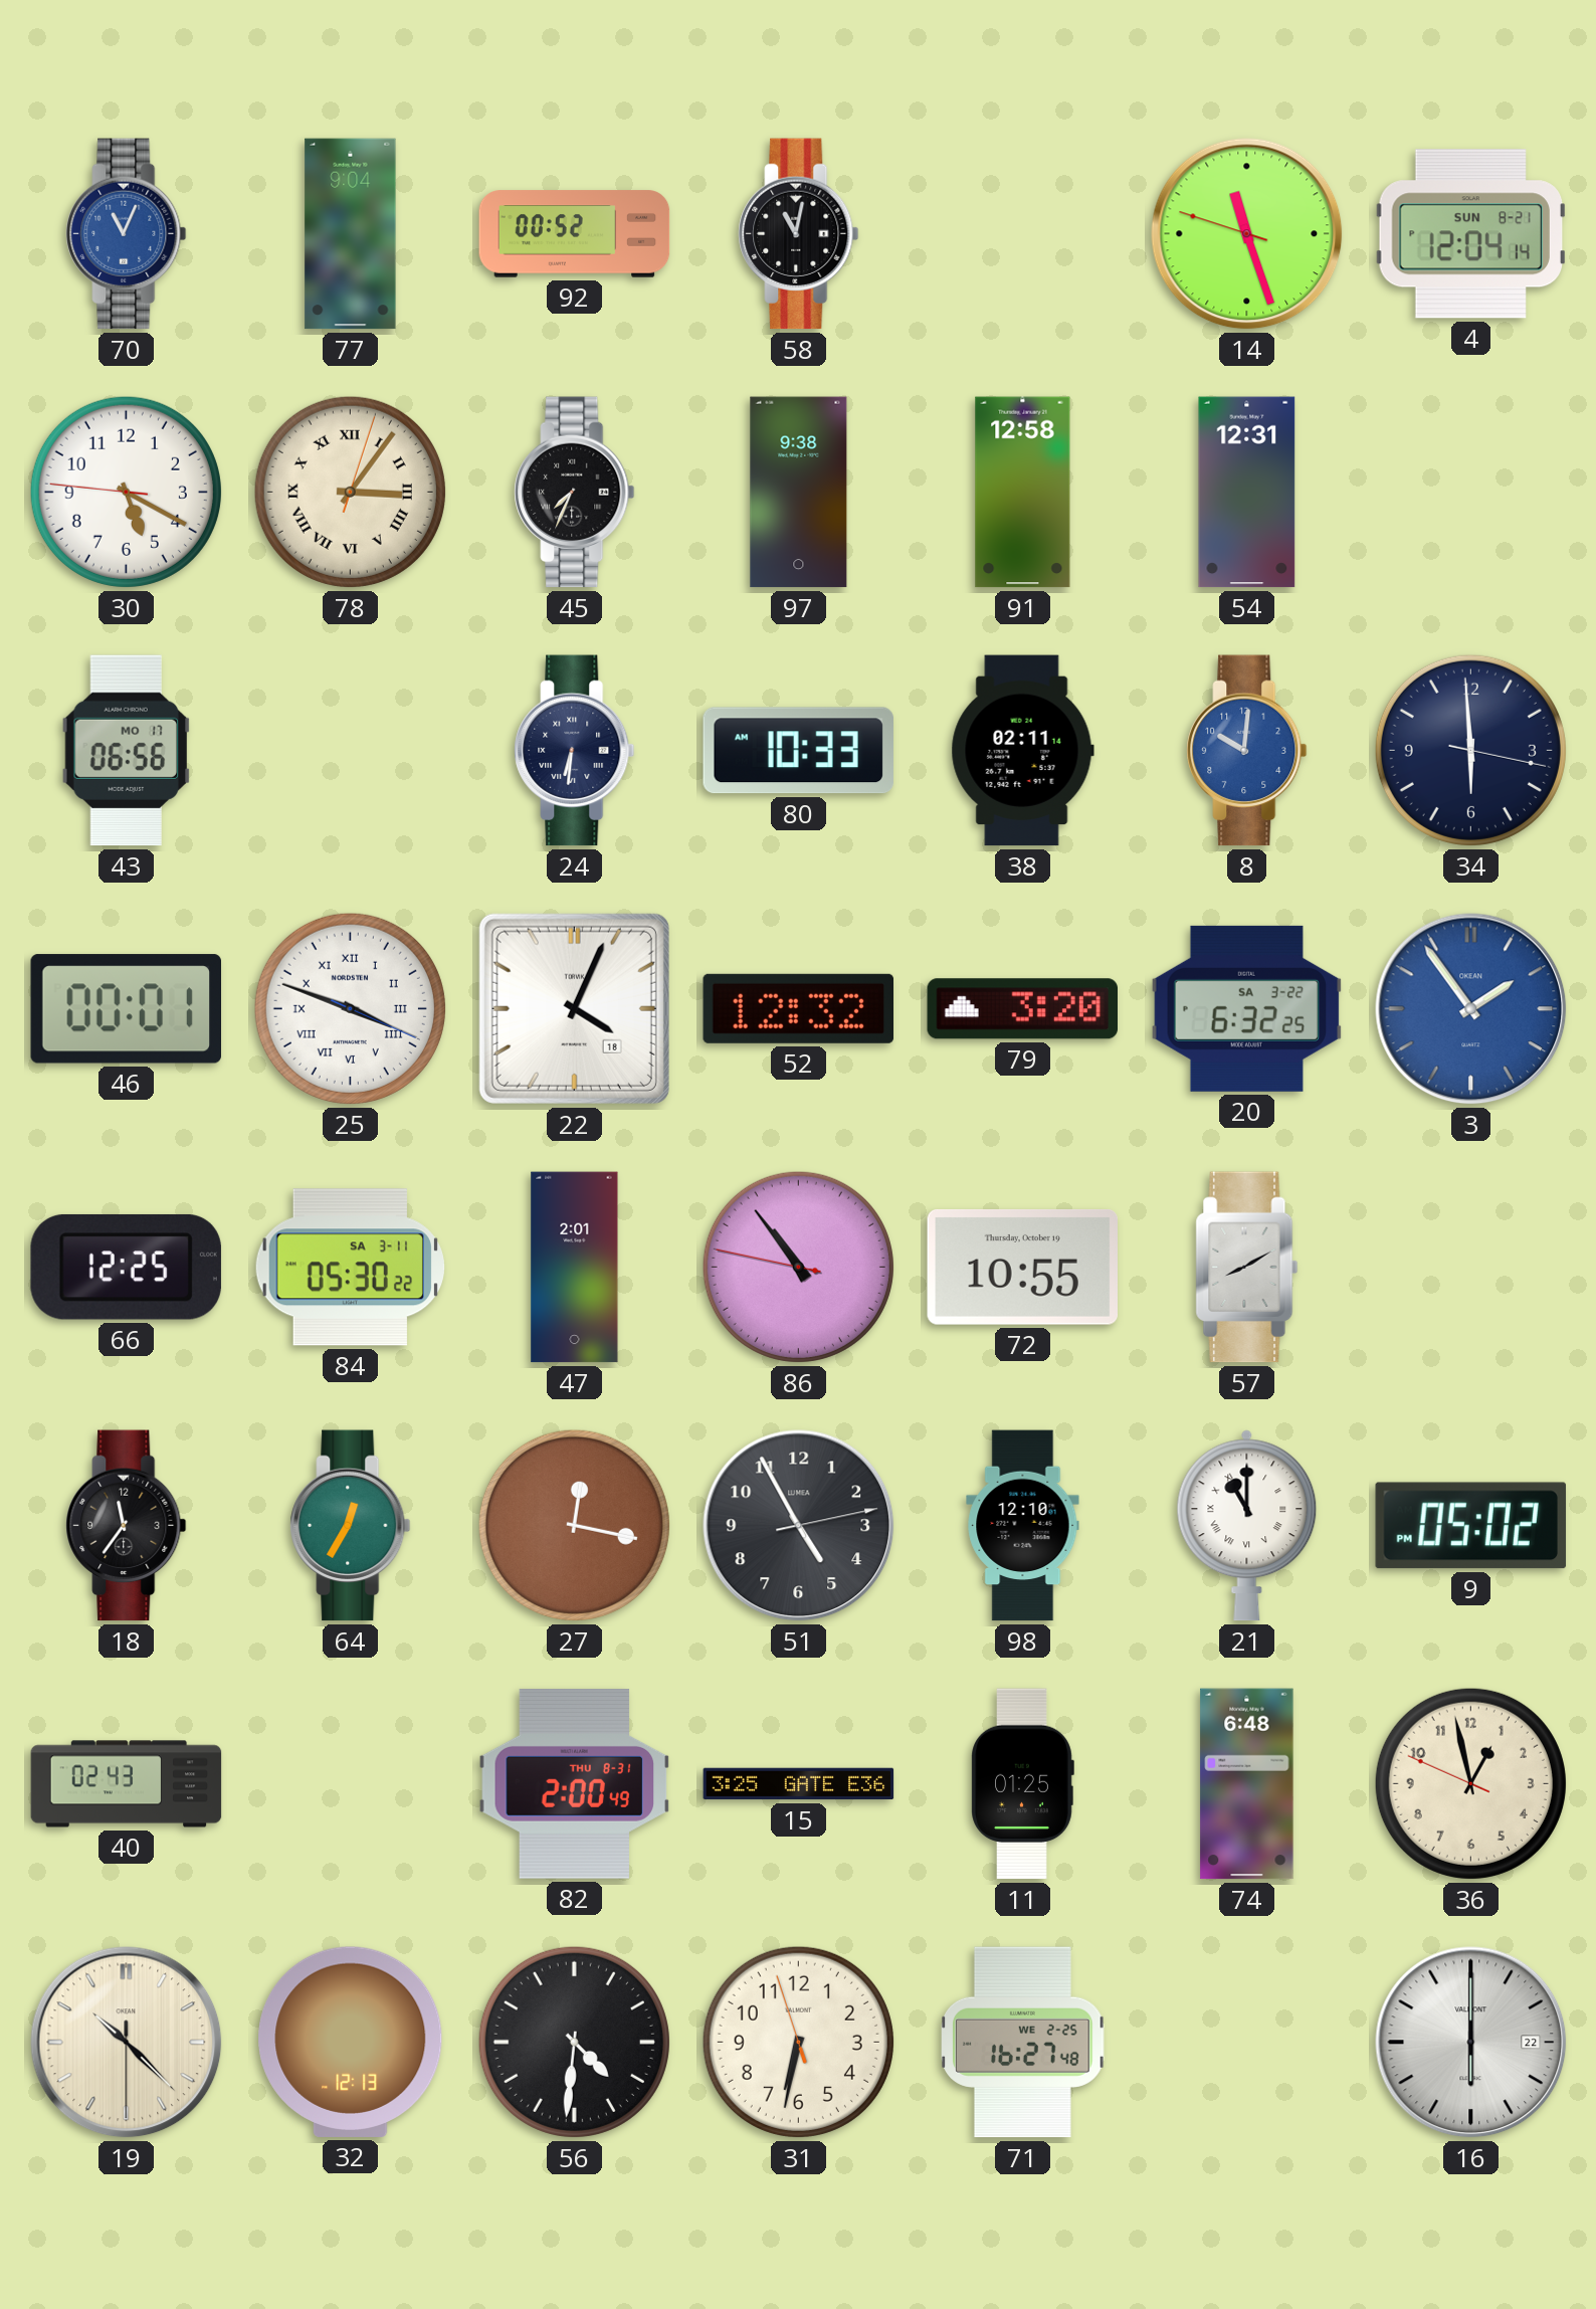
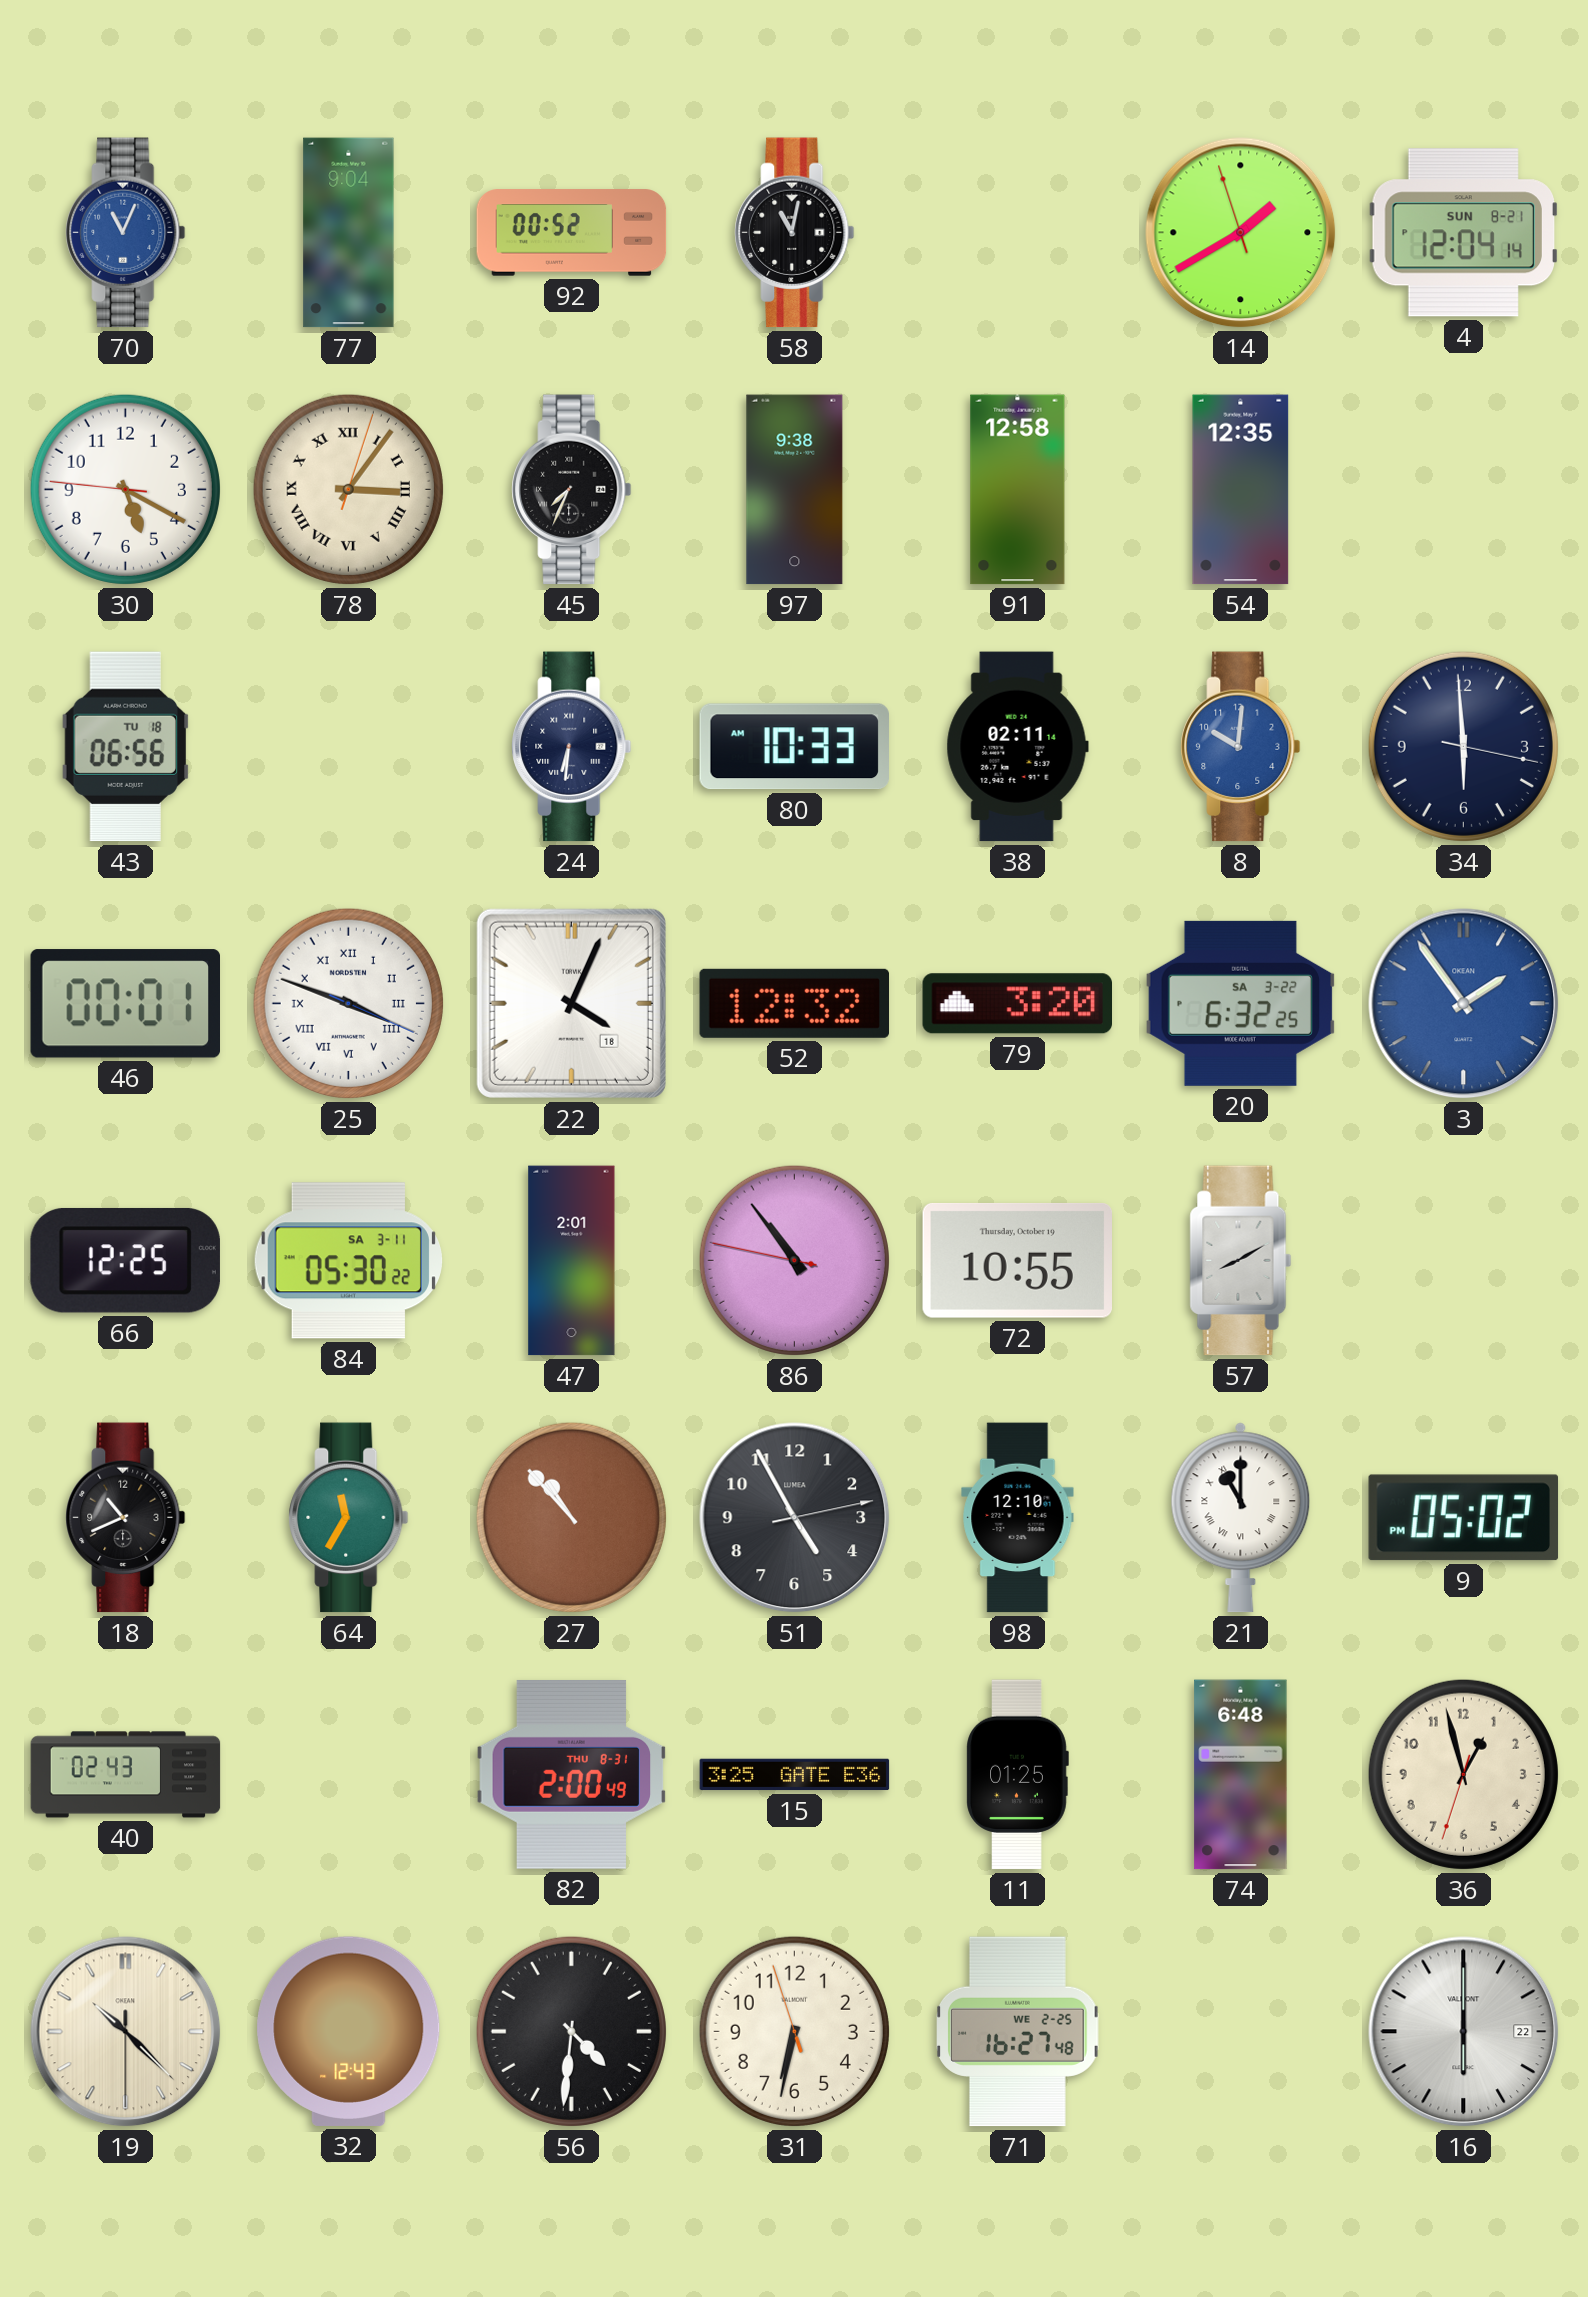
14: 11:26 -> 1:39
54: 12:31 -> 12:35
43 date: MO 17 -> TU 18
18: 11:36 -> 10:41
64: 12:35 -> 11:35
27: 12:17 -> 10:53
36: 12:57:49 -> 12:57:33
32: 12:13 -> 12:43
